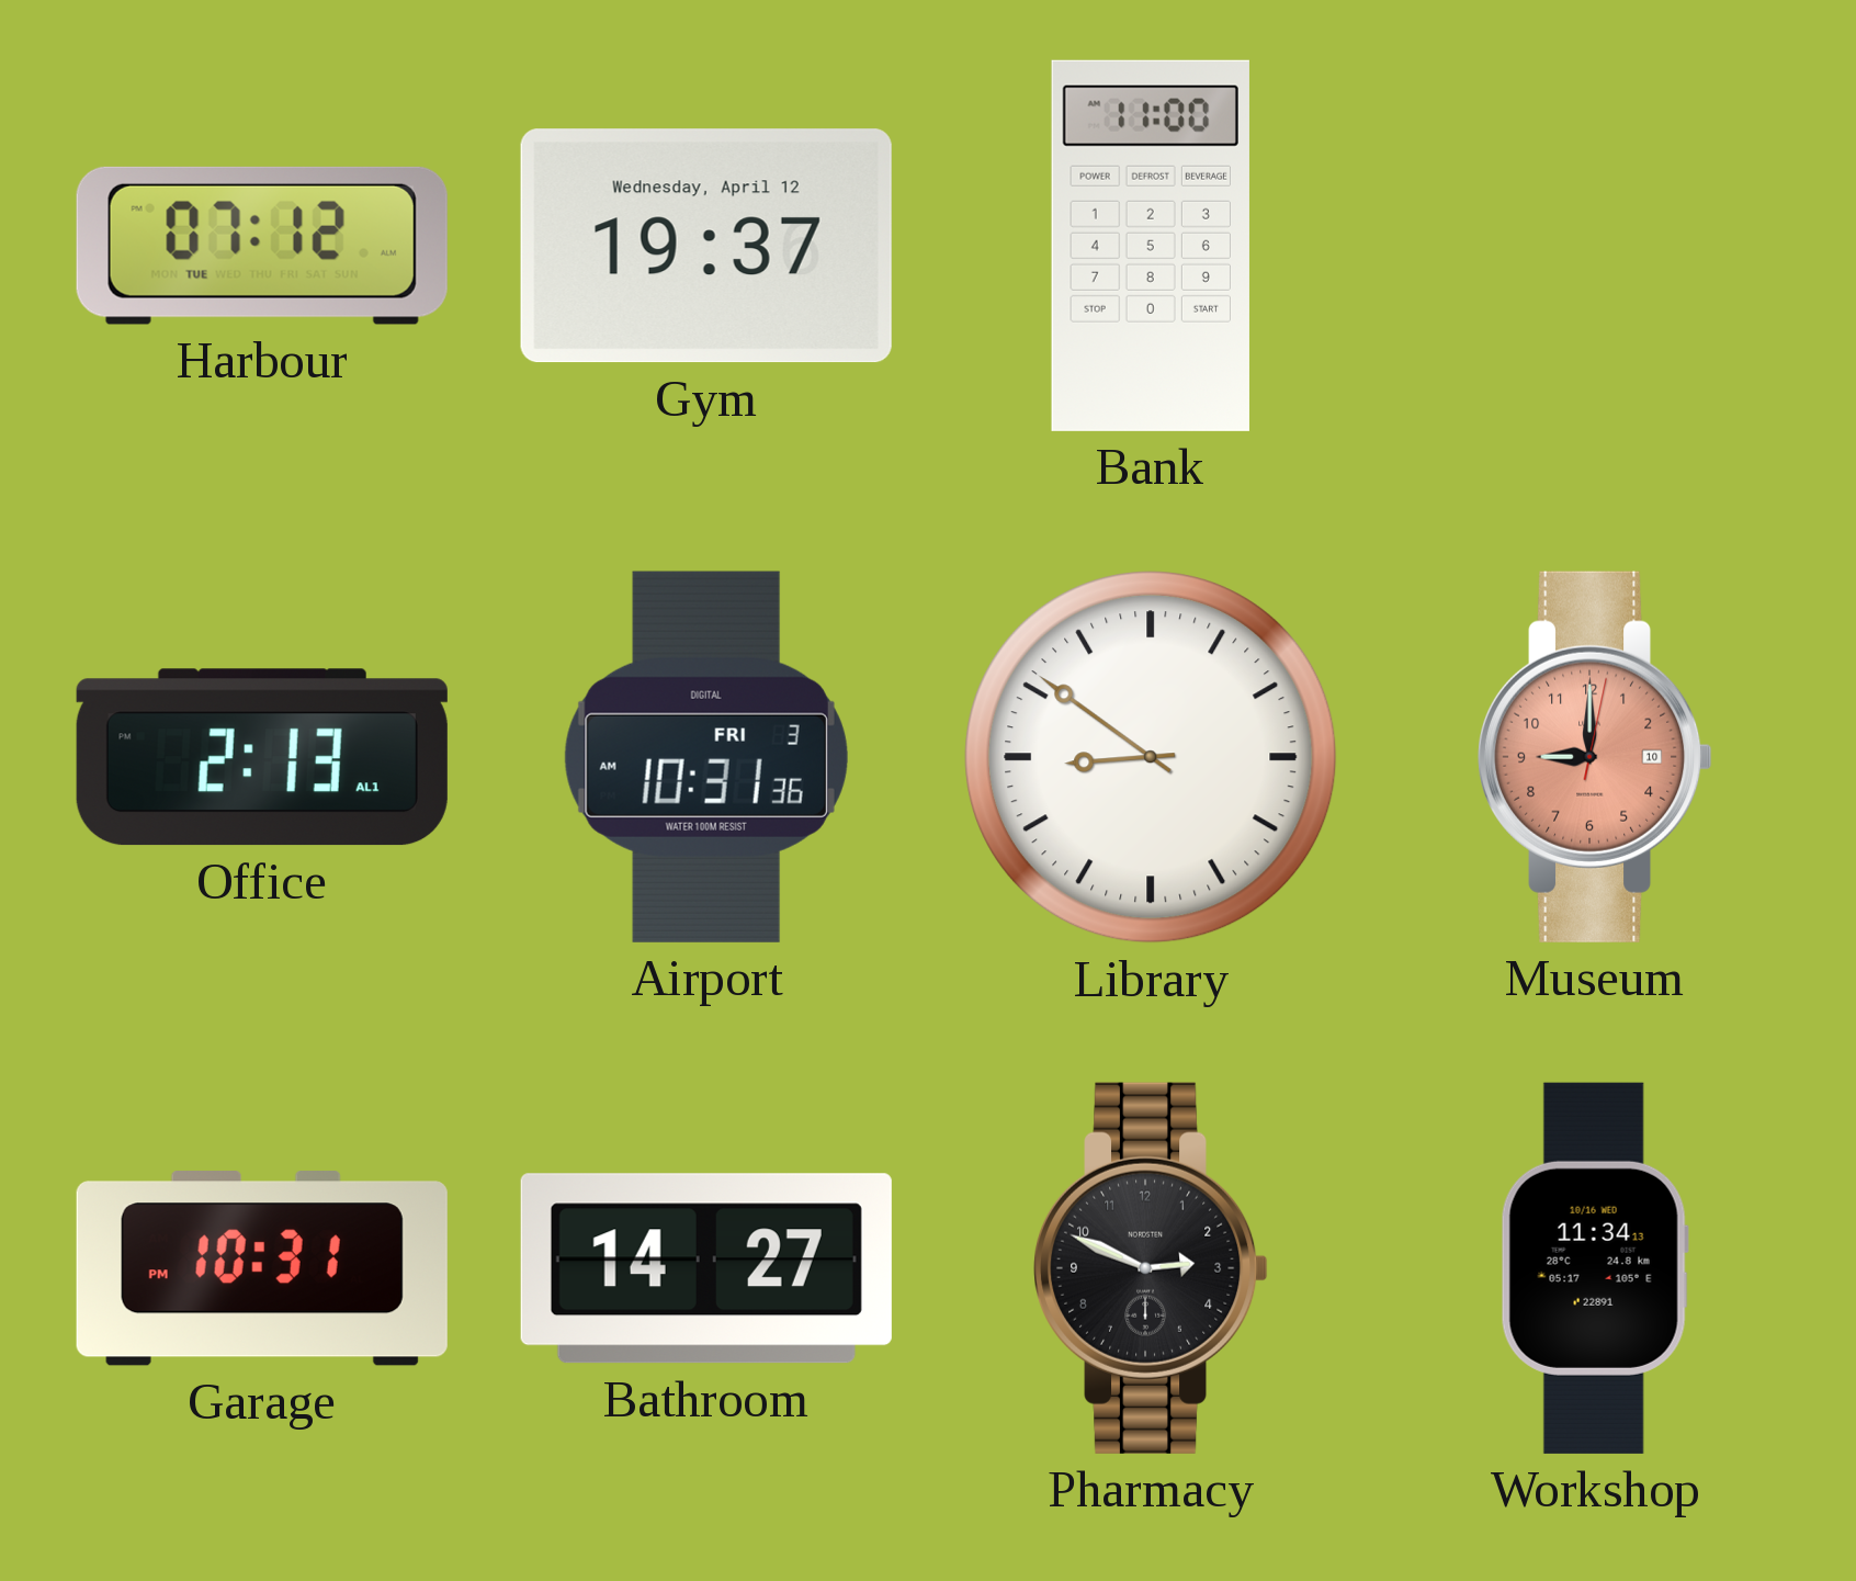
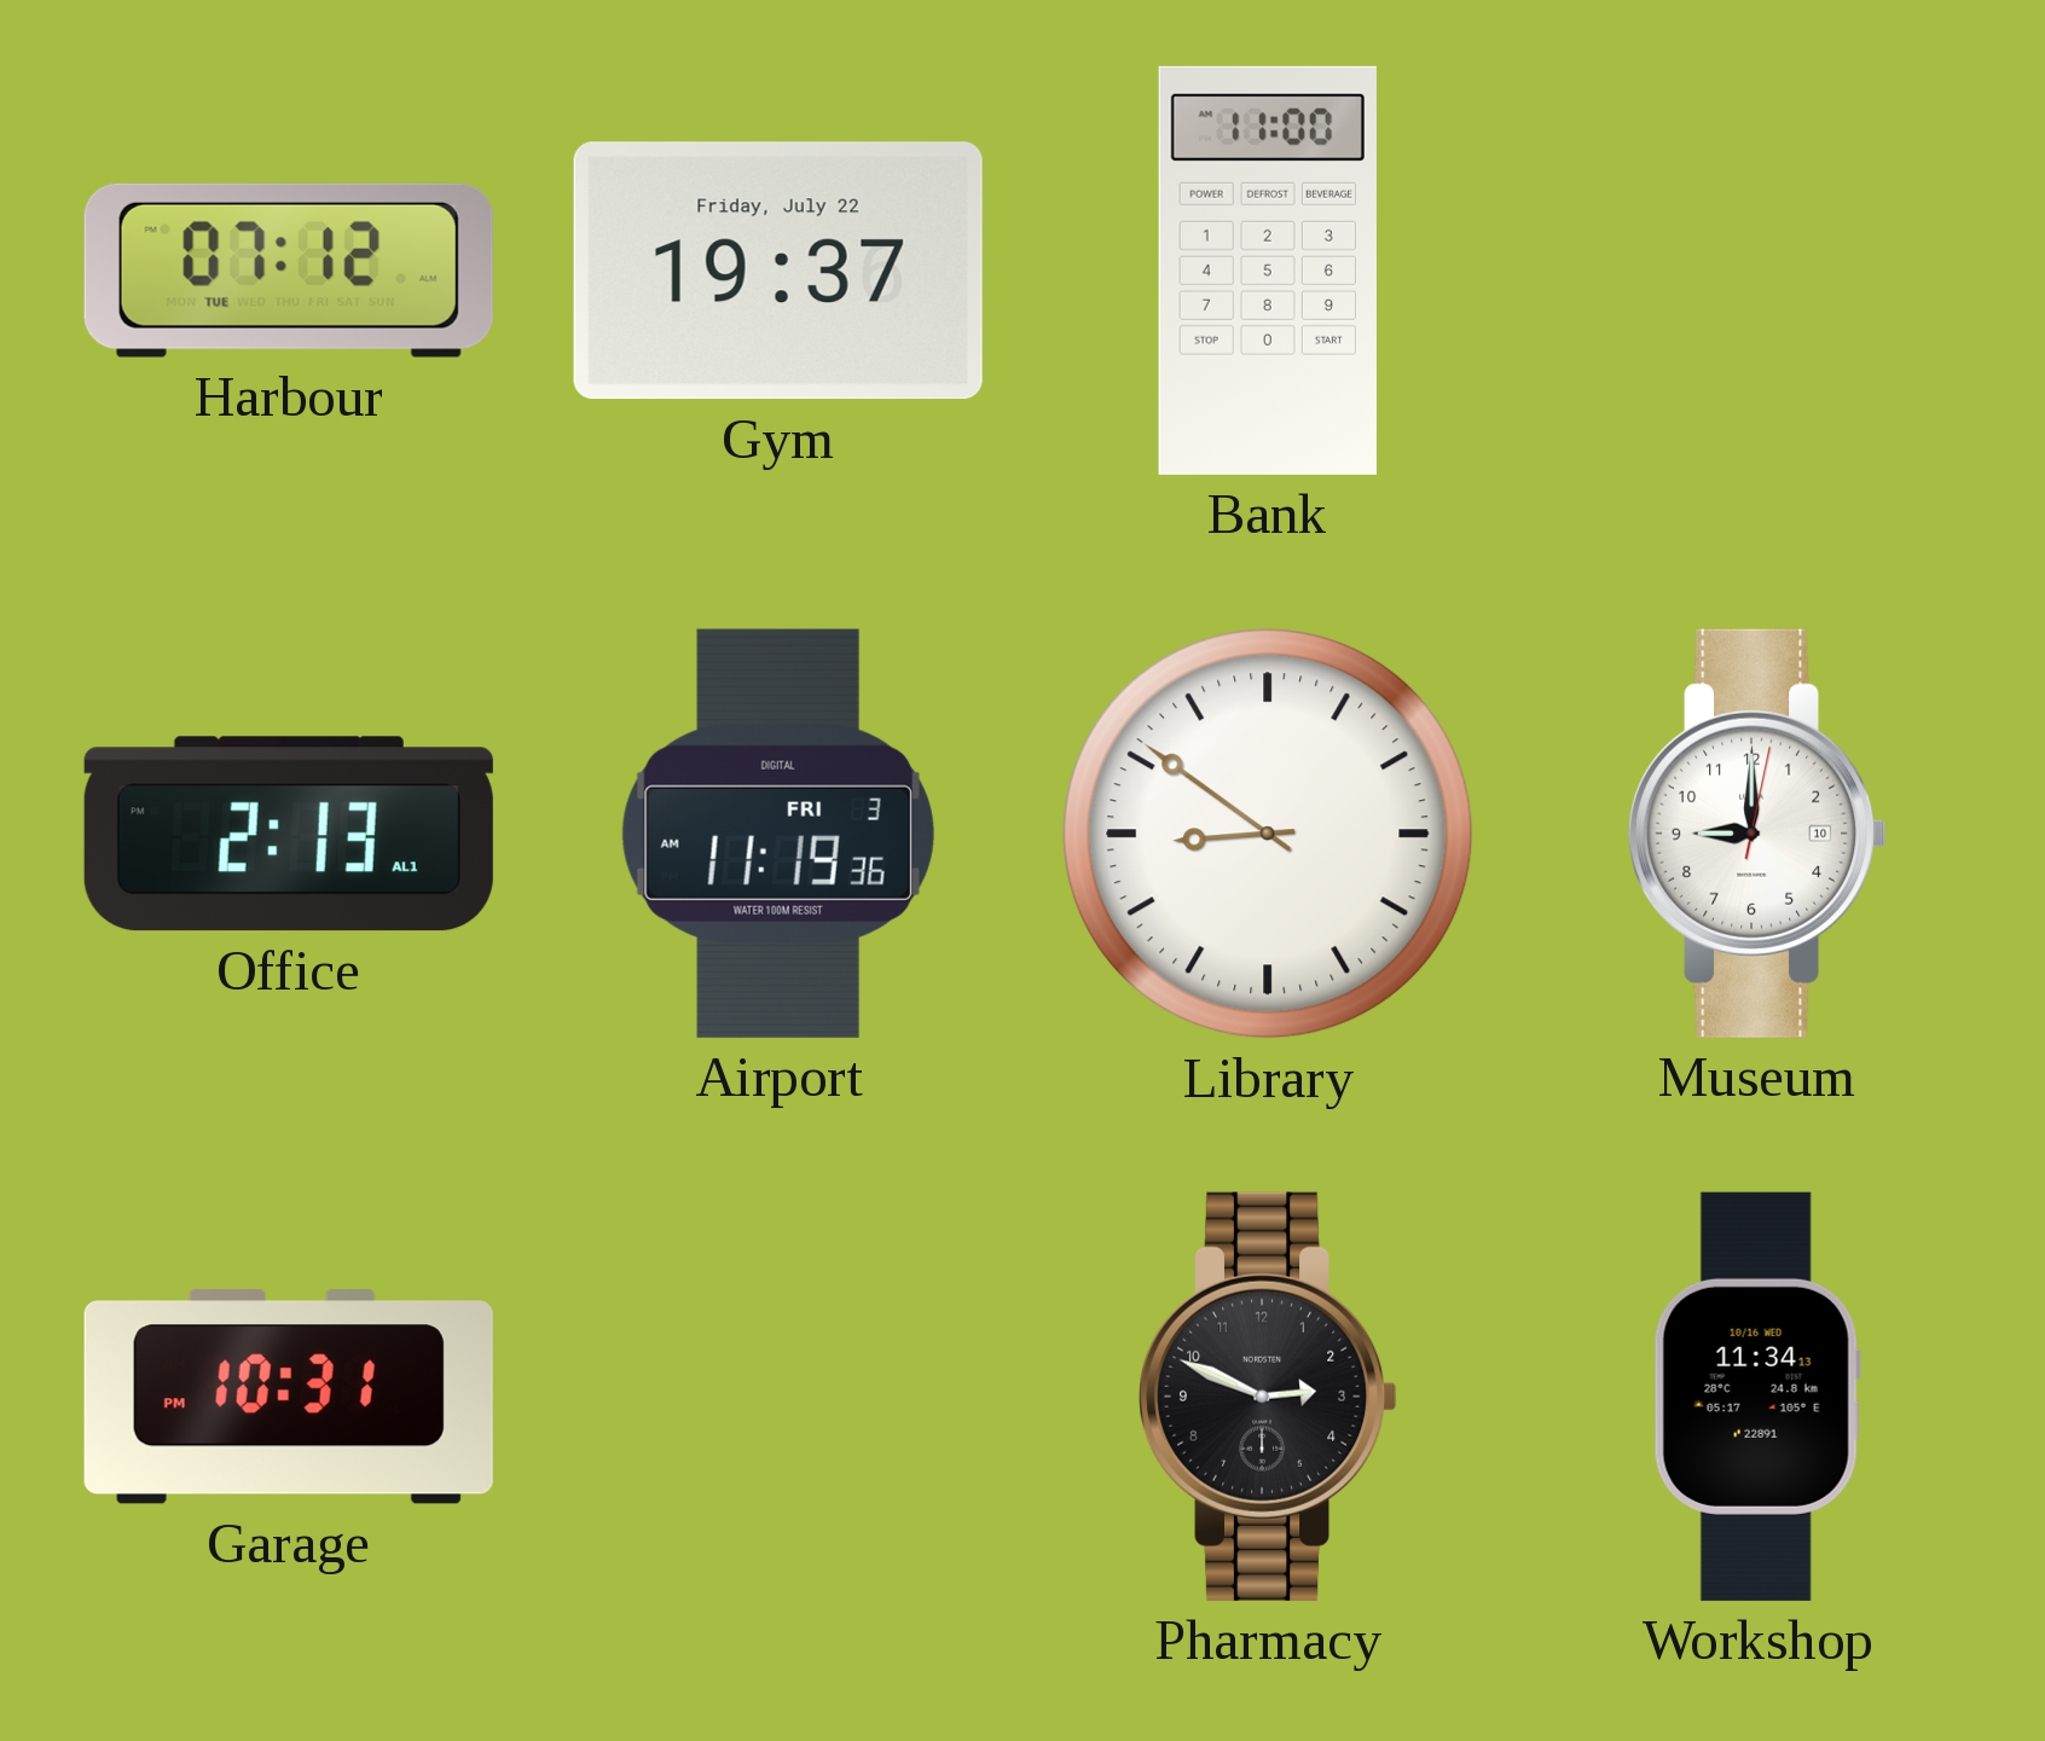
Gym date: Wednesday, April 12 -> Friday, July 22
Airport: 10:31 -> 11:19
Museum dial: salmon -> white
Bathroom: 14:27 -> none
